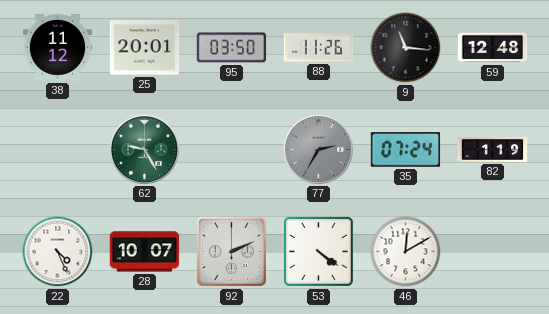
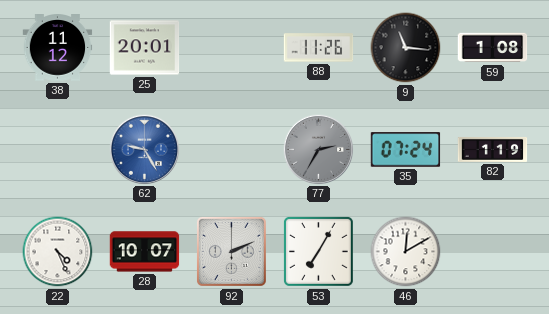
95: 03:50 -> none
59: 12:48 -> 1:08
62 dial: green -> blue
53: 4:21 -> 7:05
